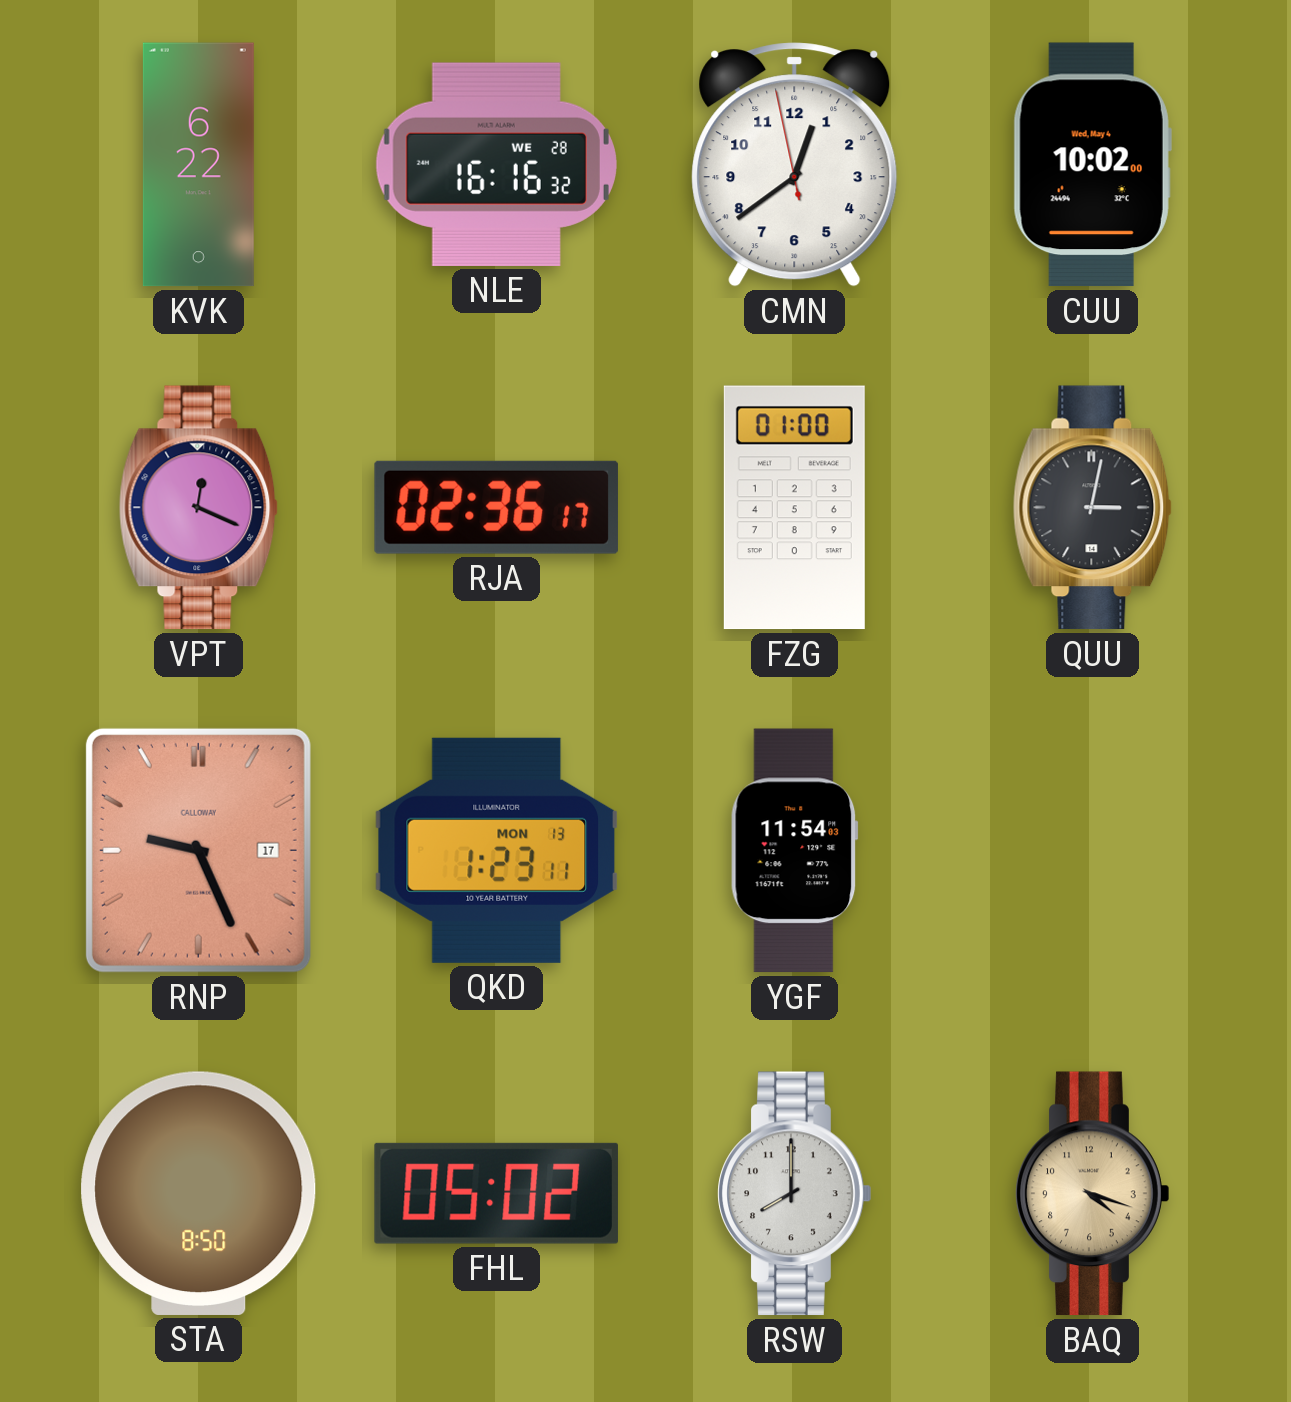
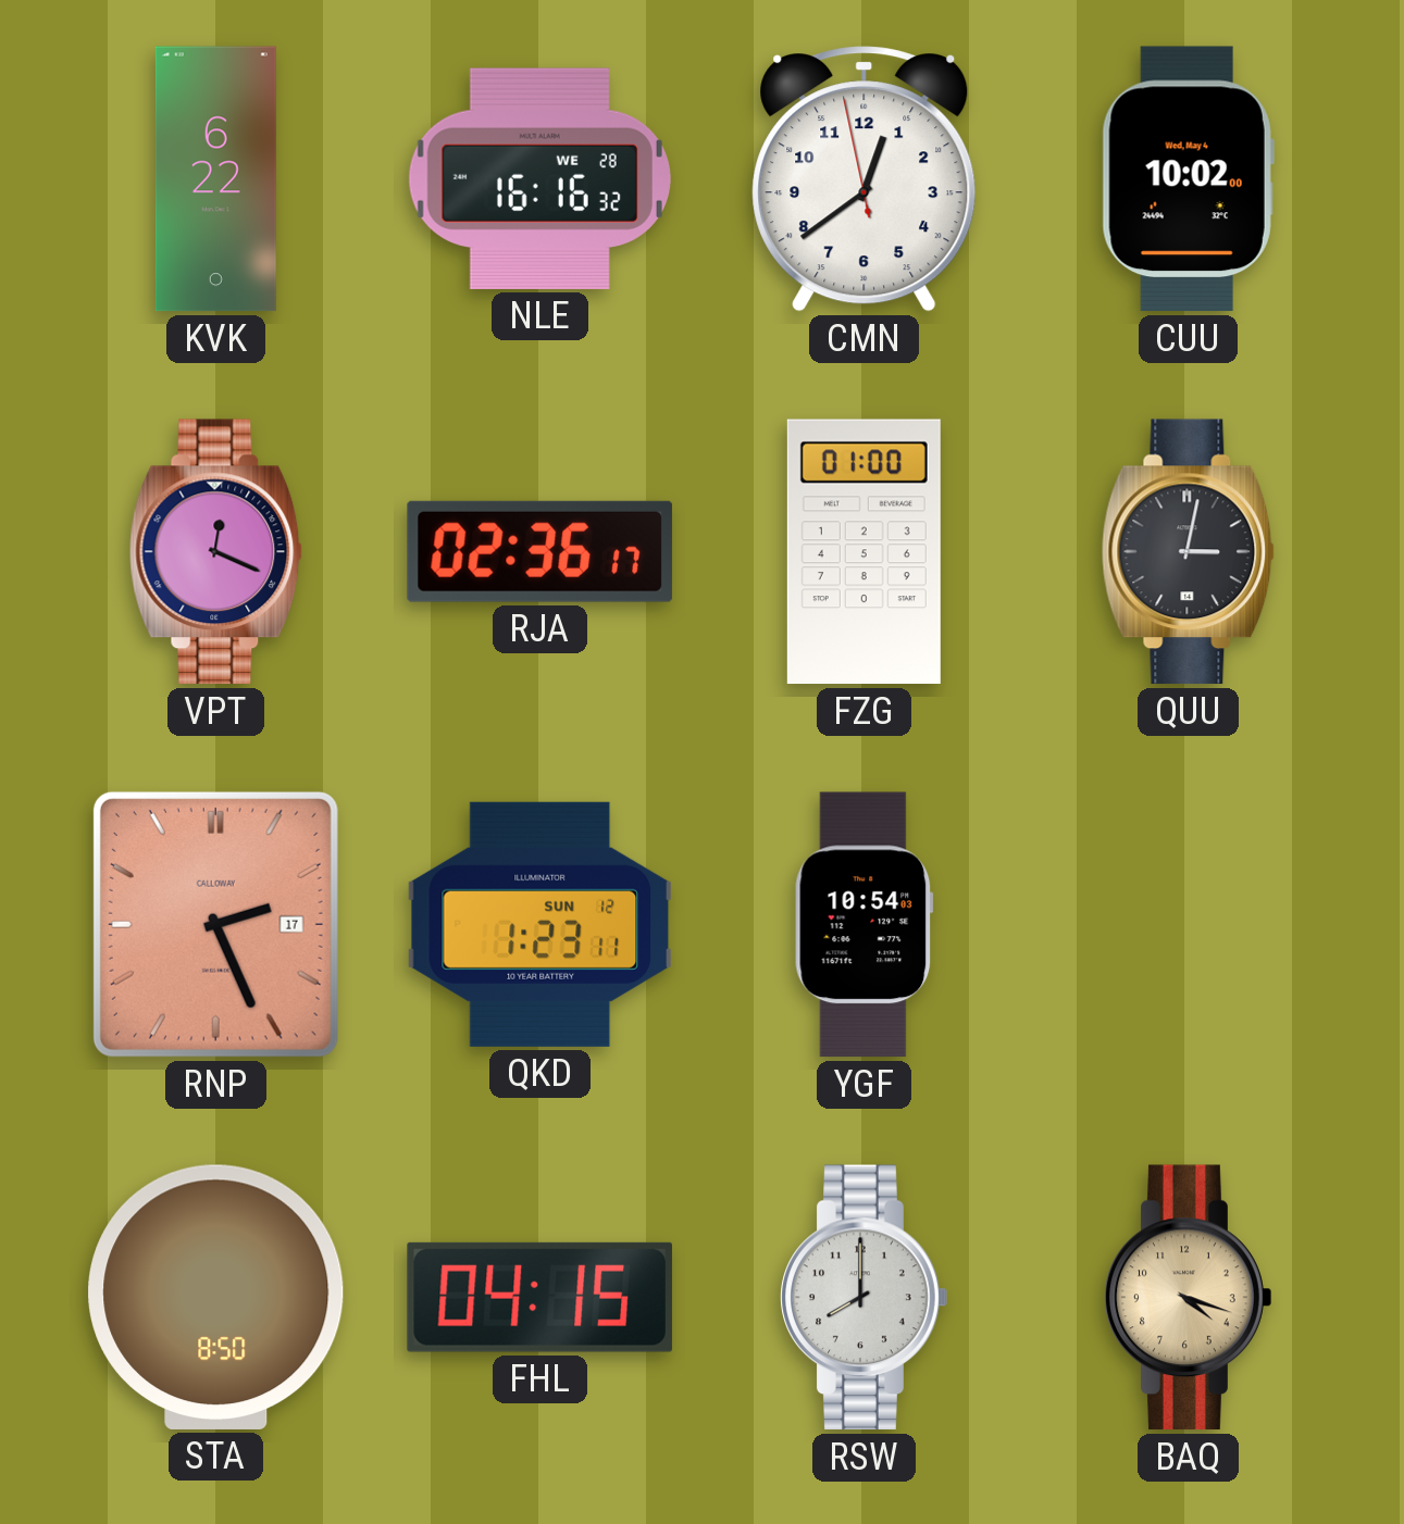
RNP: 9:26 -> 2:26
QKD date: MON 13 -> SUN 12
YGF: 11:54 -> 10:54
FHL: 05:02 -> 04:15
